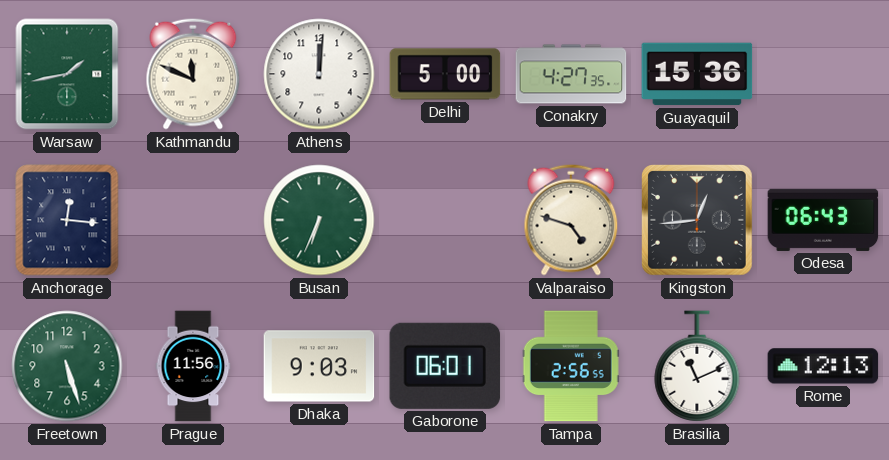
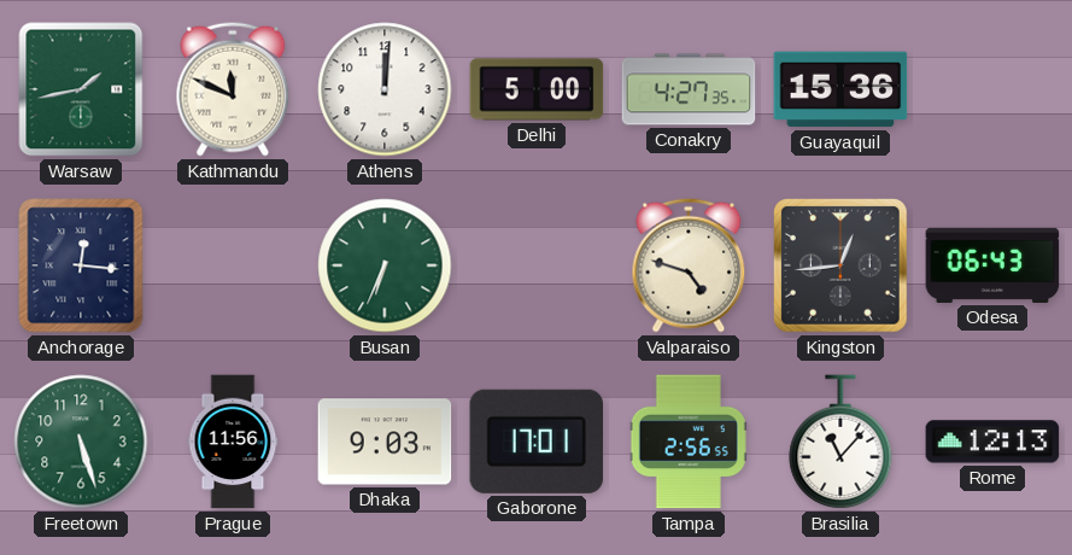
Gaborone: 06:01 -> 17:01
Brasilia: 11:11 -> 11:07
